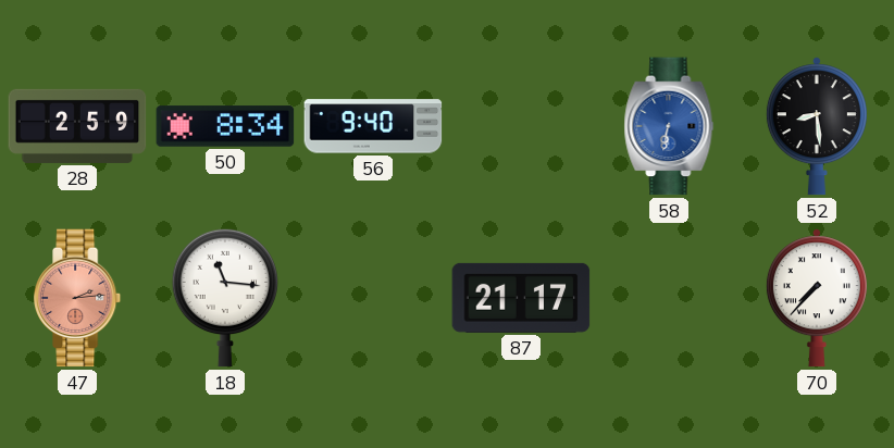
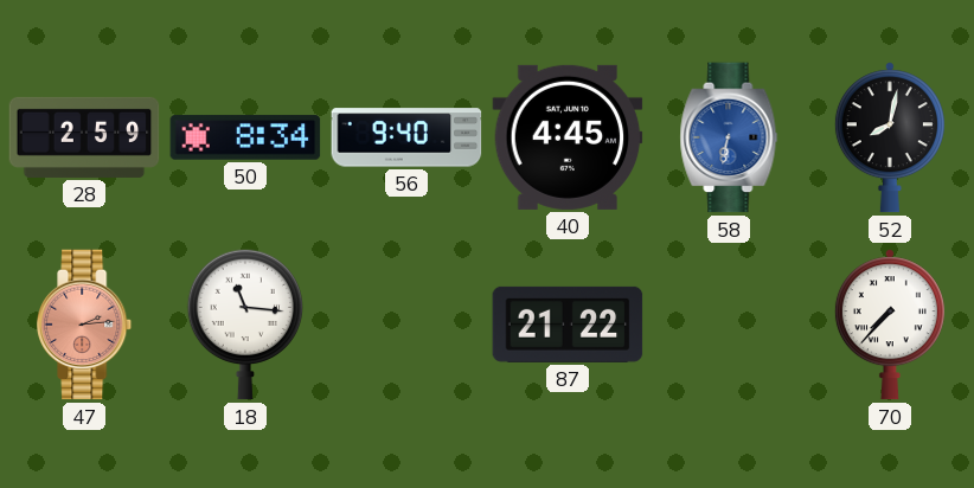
40: none -> 4:45
52: 8:29 -> 8:02
87: 21:17 -> 21:22
